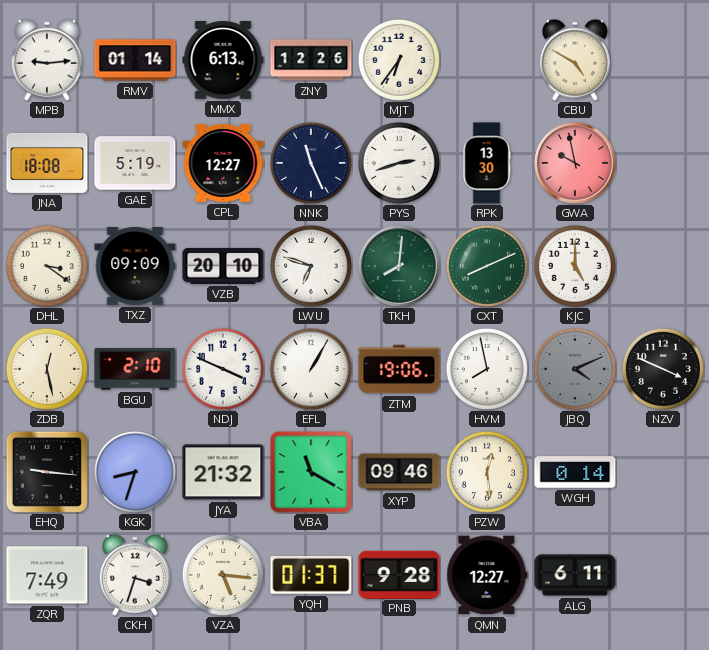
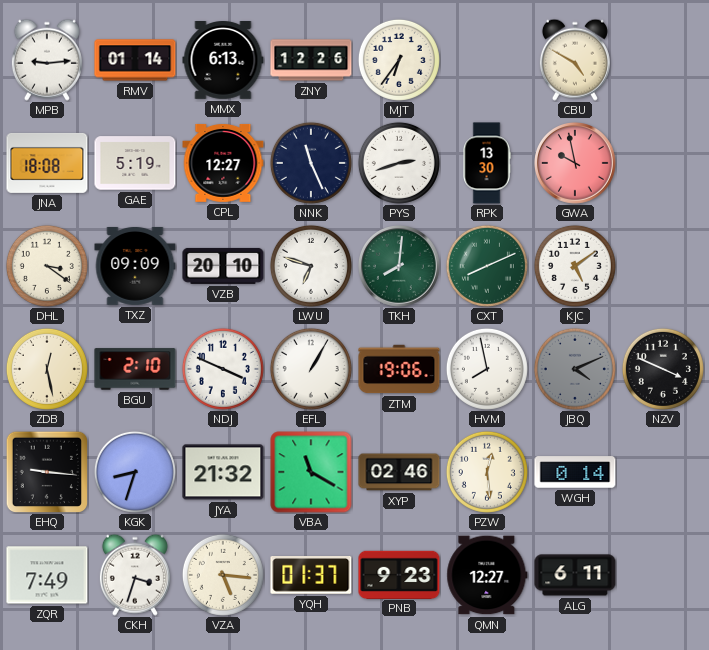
KJC: 5:00 -> 5:09
XYP: 09:46 -> 02:46
PNB: 9:28 -> 9:23
